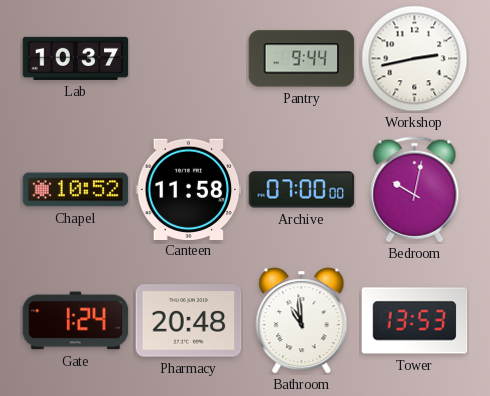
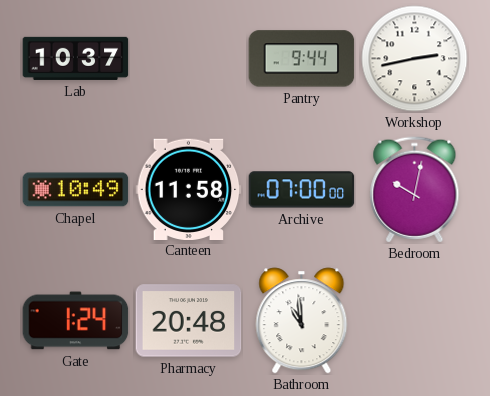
Chapel: 10:52 -> 10:49
Tower: 13:53 -> none
